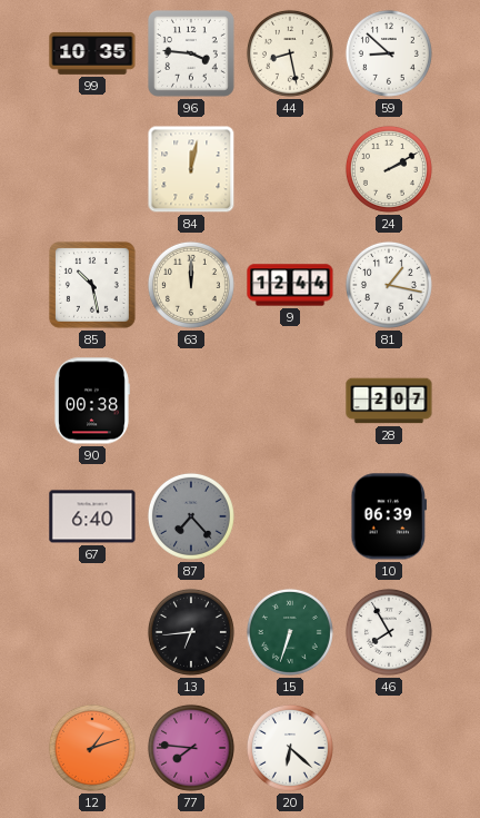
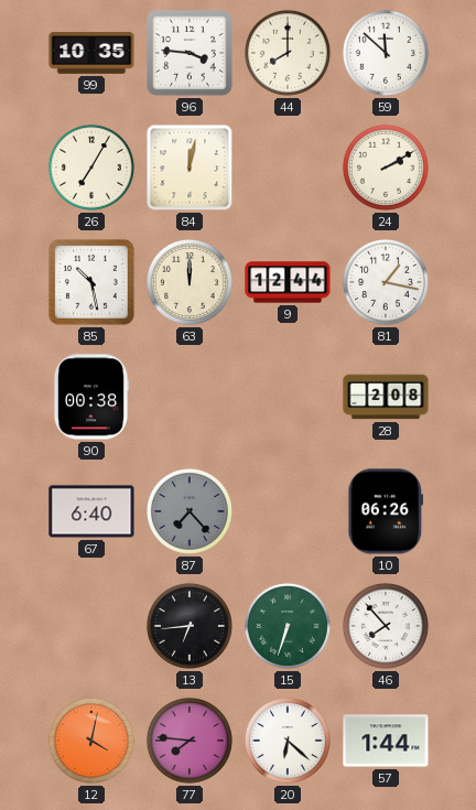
44: 8:28 -> 8:00
59: 8:52 -> 11:52
26: none -> 7:05
28: 2:07 -> 2:08
10: 06:39 -> 06:26
46: 7:55 -> 7:53
12: 1:12 -> 4:02
57: none -> 1:44
